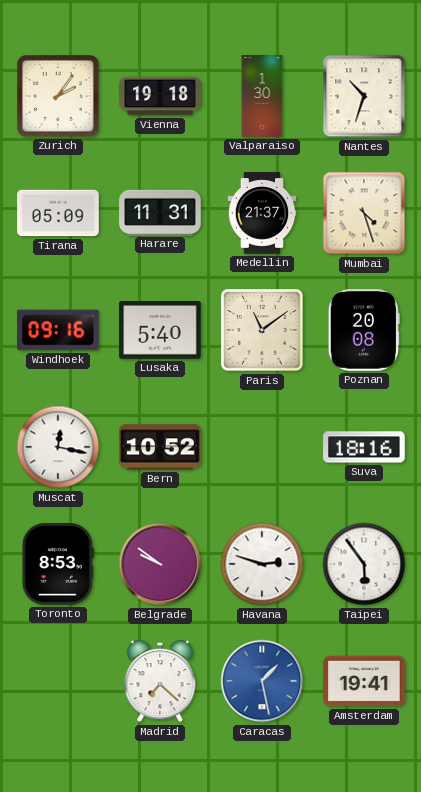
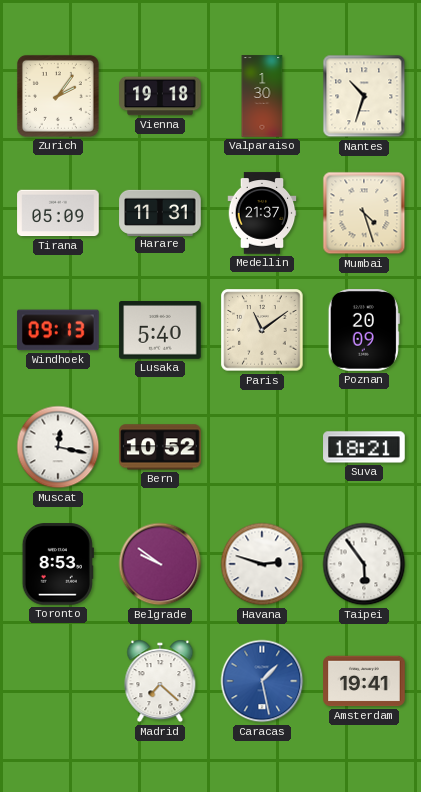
Windhoek: 09:16 -> 09:13
Poznan: 20:08 -> 20:09
Suva: 18:16 -> 18:21
